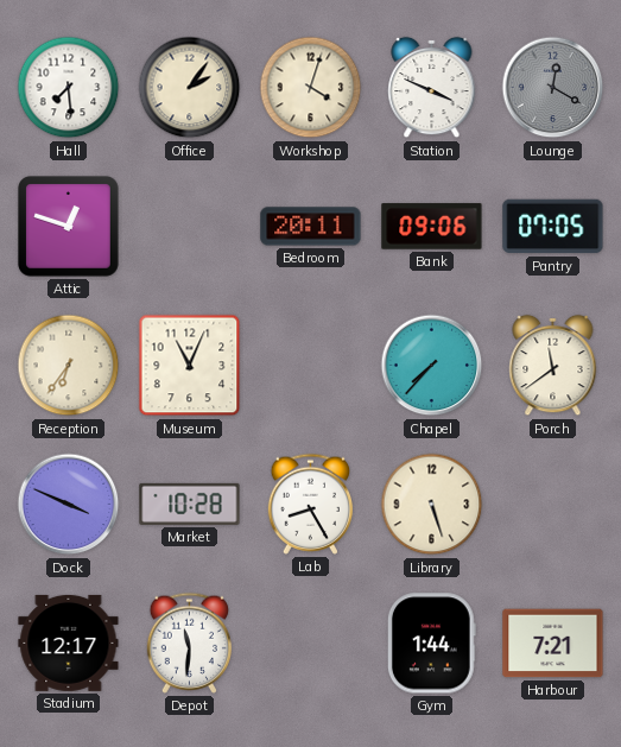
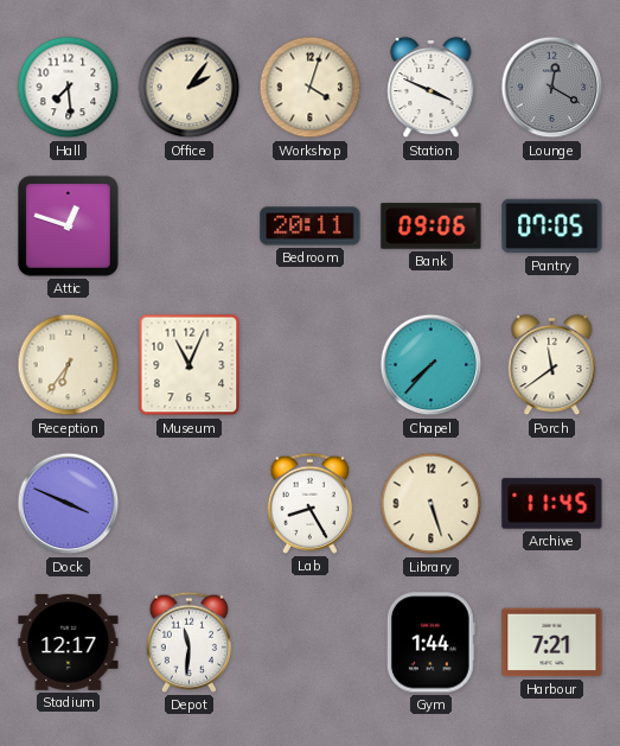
Market: 10:28 -> none
Archive: none -> 11:45
